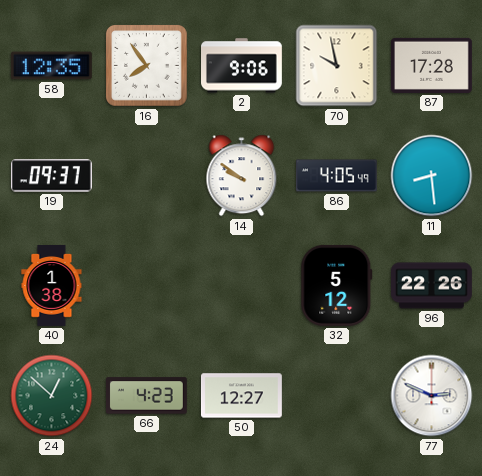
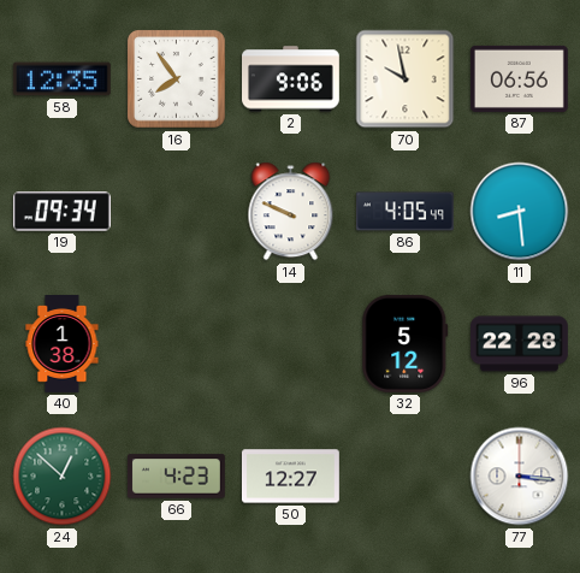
87: 17:28 -> 06:56
19: 09:37 -> 09:34
14: 9:51 -> 9:49
96: 22:26 -> 22:28
77: 2:49 -> 3:16
